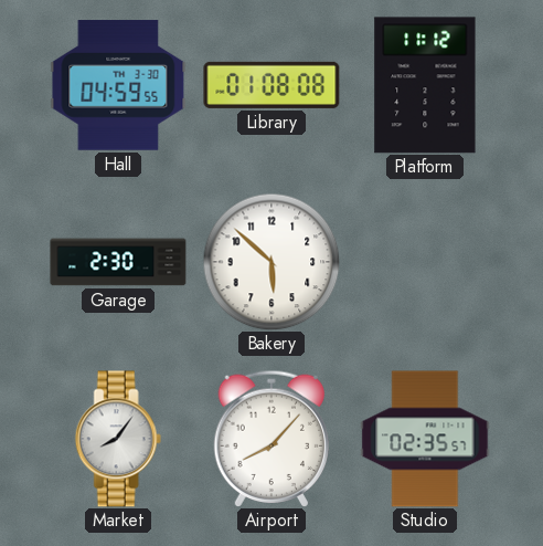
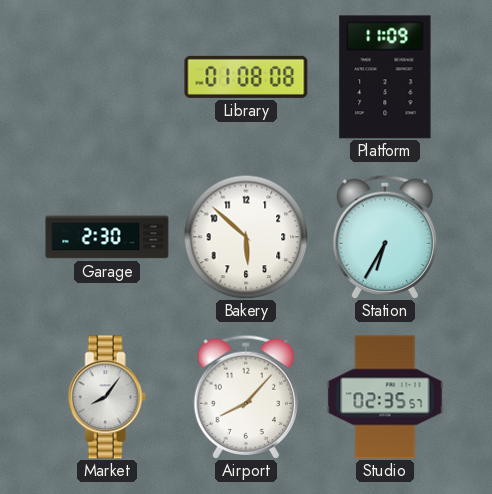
Hall: 04:59 -> none
Platform: 11:12 -> 11:09
Station: none -> 6:35
